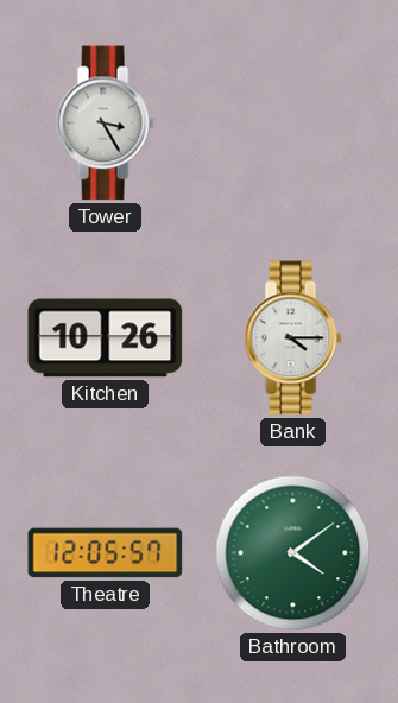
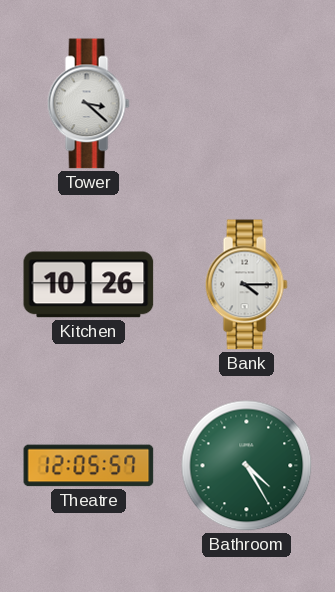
Tower: 3:25 -> 3:22
Bathroom: 4:09 -> 4:25
